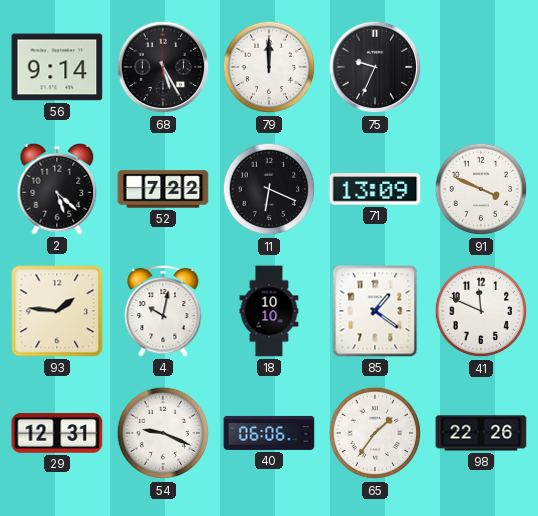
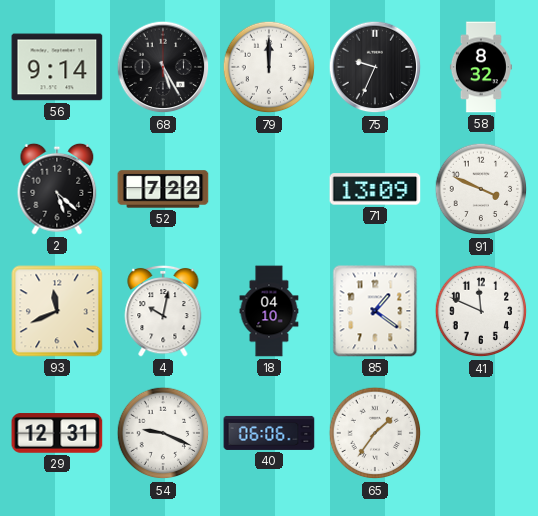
58: none -> 8:32
11: 6:19 -> none
93: 1:46 -> 11:41
18: 10:10 -> 04:10
98: 22:26 -> none
